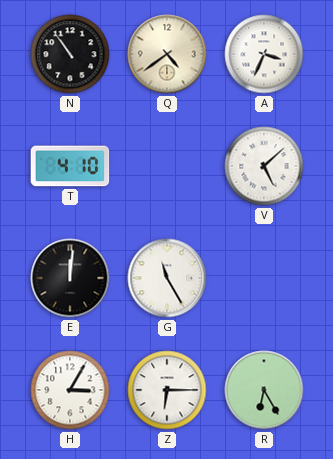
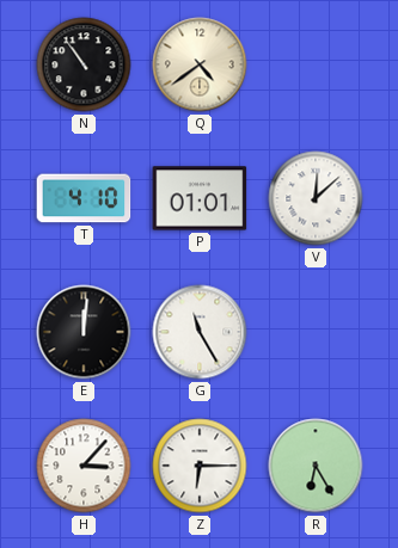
A: 3:34 -> none
P: none -> 01:01
V: 5:08 -> 12:08
H: 3:05 -> 3:07
